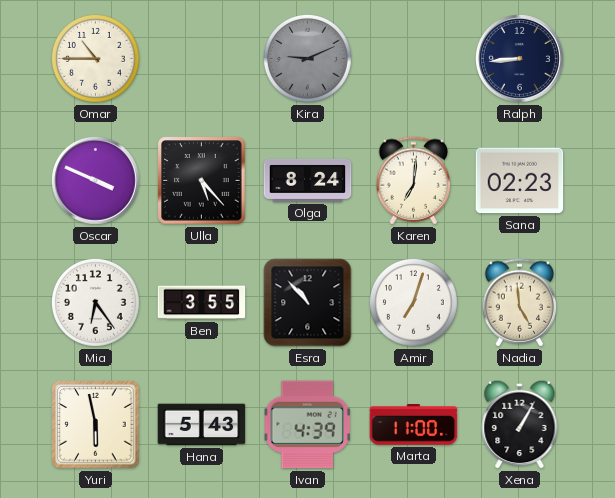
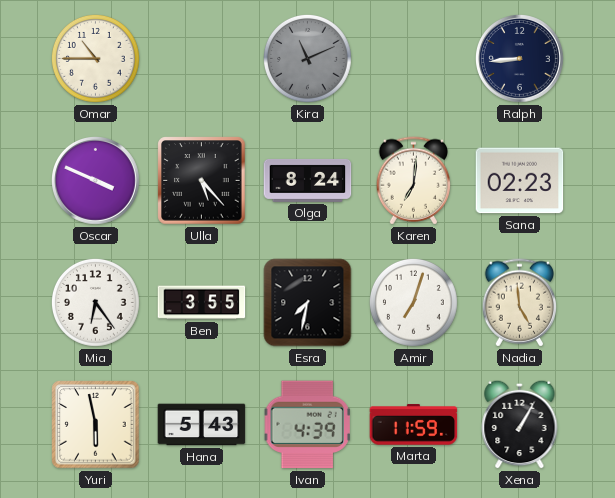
Kira: 9:11 -> 11:11
Esra: 10:53 -> 7:32
Marta: 11:00 -> 11:59
